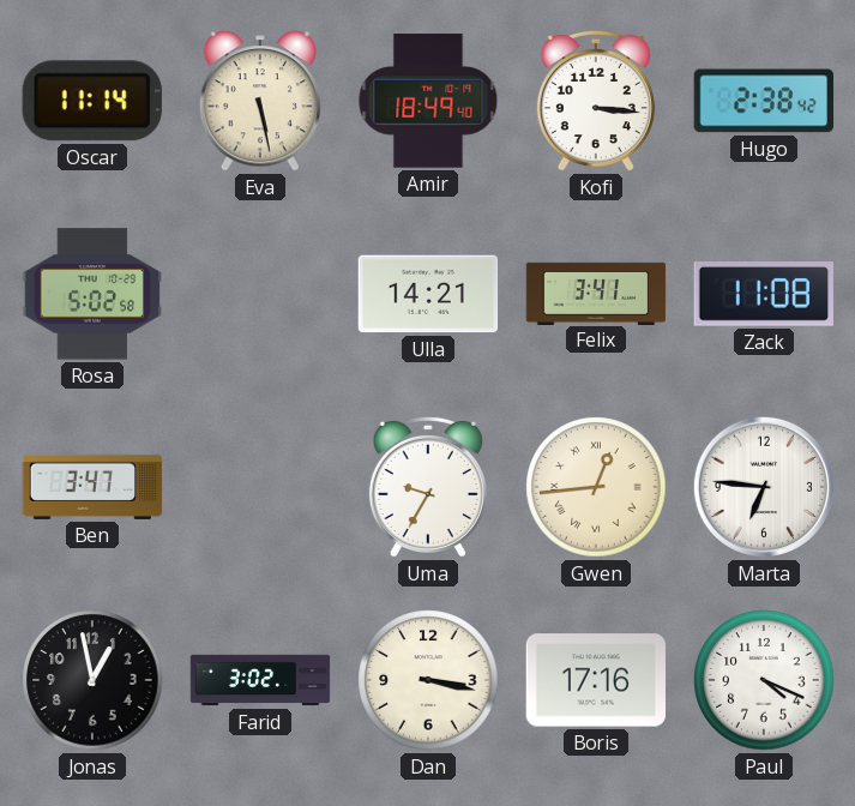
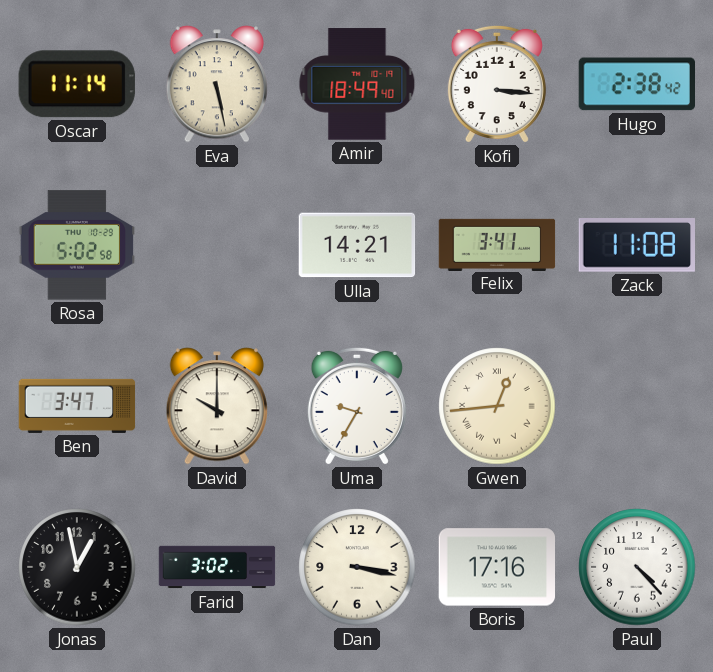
David: none -> 10:00
Marta: 6:46 -> none
Paul: 4:19 -> 4:23
